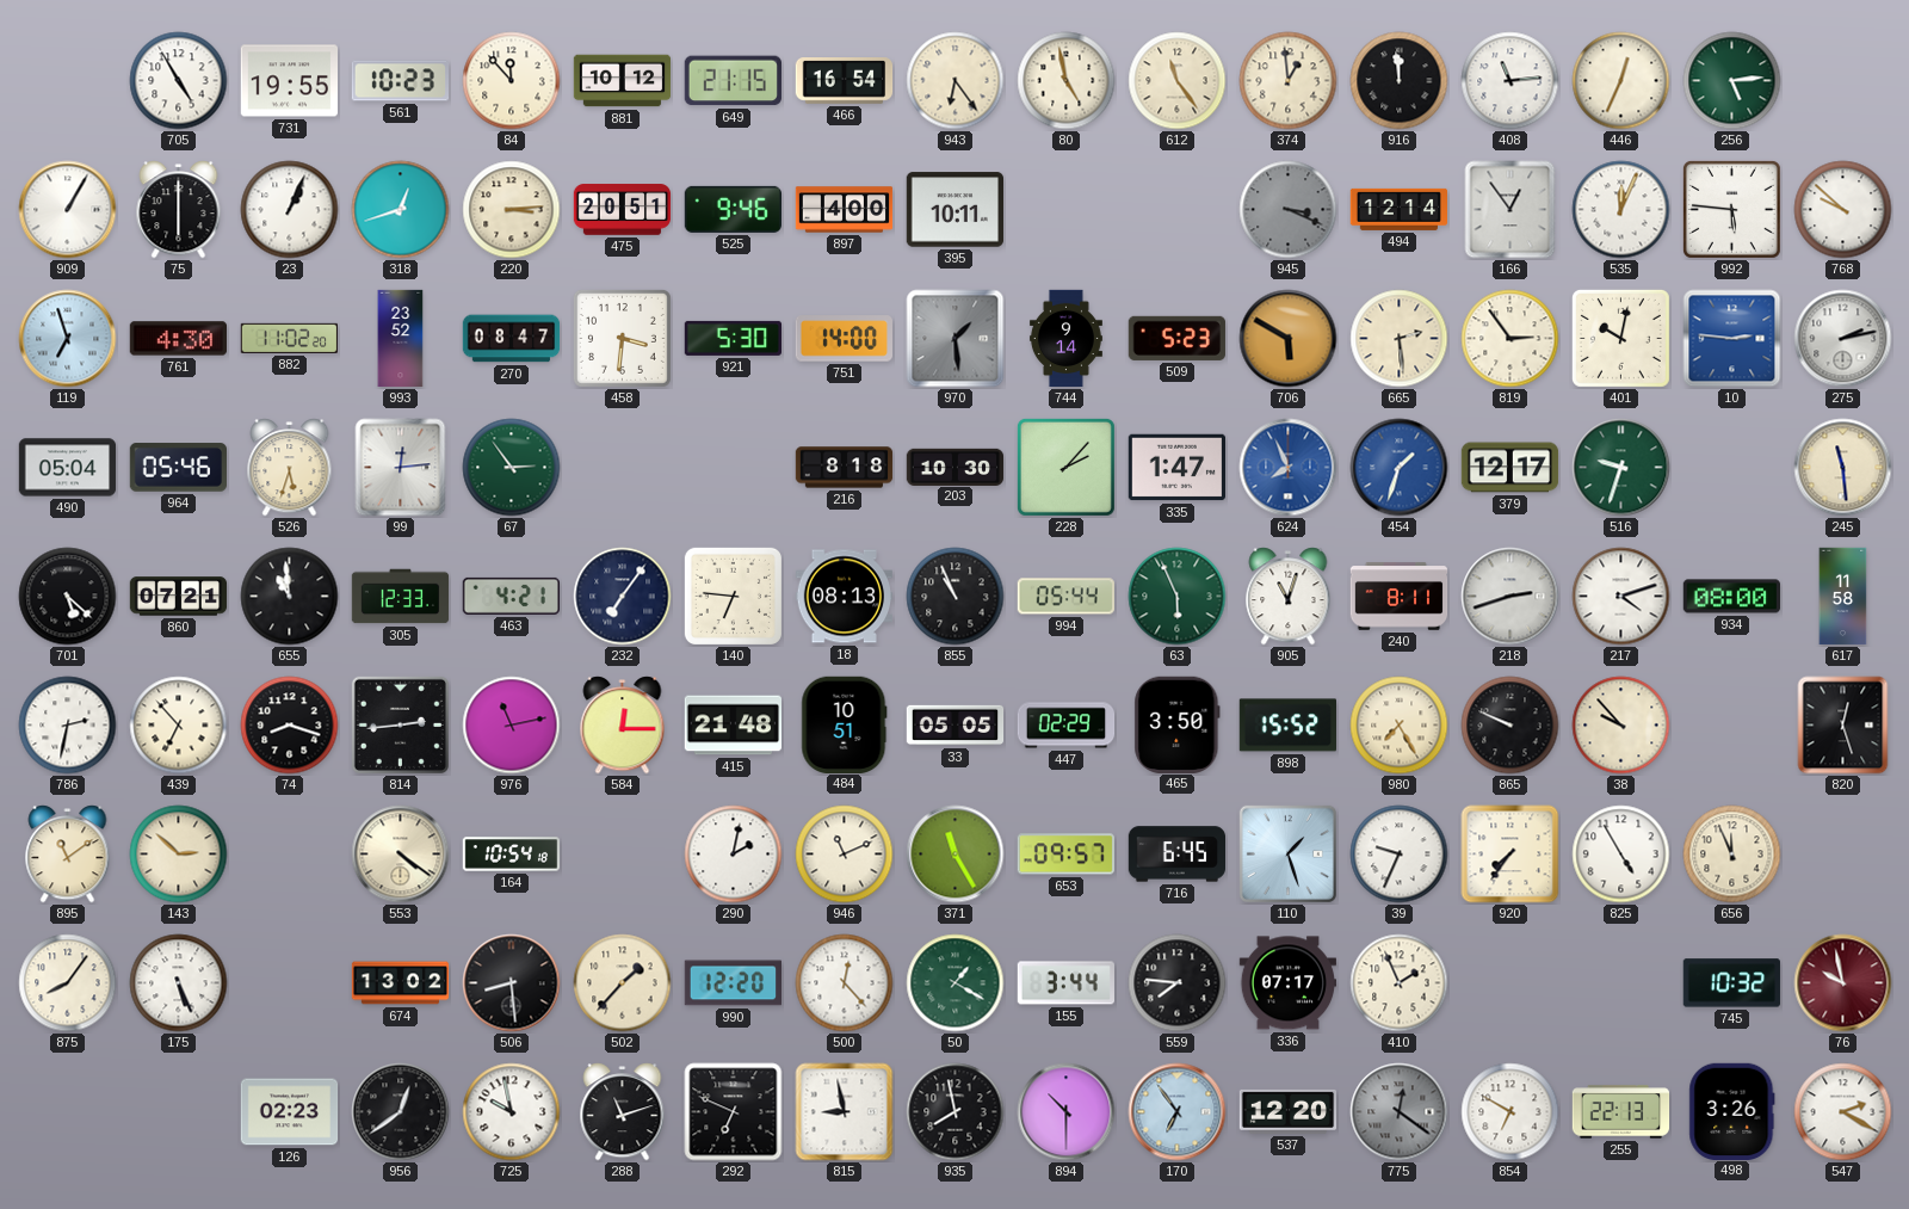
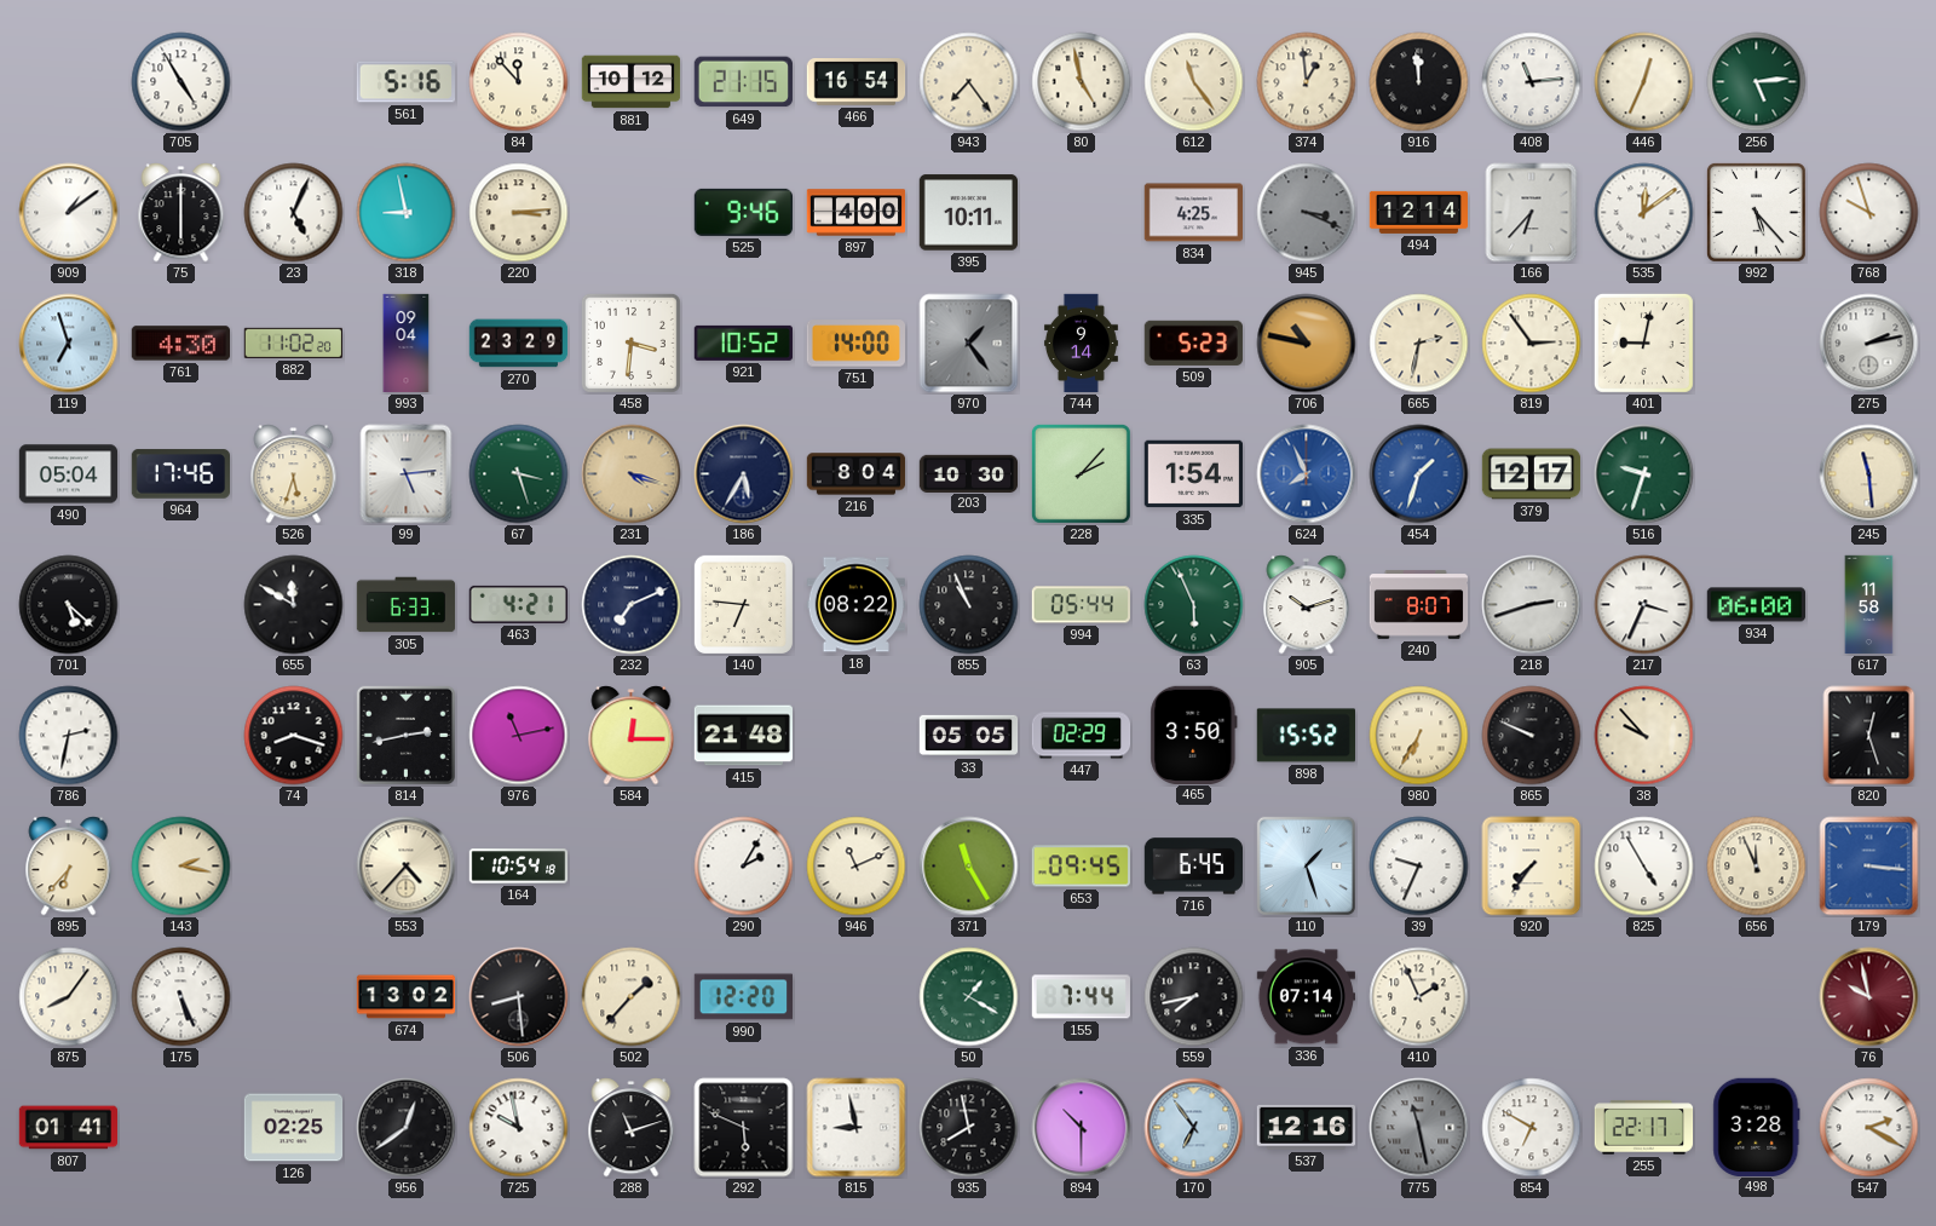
731: 19:55 -> none
561: 10:23 -> 5:16
943: 6:24 -> 7:24
909: 1:05 -> 1:09
23: 1:04 -> 5:04
318: 12:42 -> 8:58
475: 20:51 -> none
834: none -> 4:25
166: 12:54 -> 6:37
535: 12:04 -> 12:09
992: 5:46 -> 5:23
768: 9:52 -> 9:57
993: 23:52 -> 09:04
270: 08:47 -> 23:29
921: 5:30 -> 10:52
970: 1:29 -> 1:24
706: 5:50 -> 10:47
665: 2:29 -> 2:32
401: 10:02 -> 9:02
10: 2:46 -> none
964: 05:46 -> 17:46
99: 12:14 -> 5:14
67: 2:54 -> 3:27
231: none -> 4:18
186: none -> 5:35
216: 8:18 -> 8:04
335: 1:47 -> 1:54
860: 07:21 -> none
655: 10:59 -> 11:50
305: 12:33 -> 6:33
232: 7:06 -> 7:11
18: 08:13 -> 08:22
905: 11:03 -> 10:12
240: 8:11 -> 8:07
217: 4:12 -> 3:34
934: 08:00 -> 06:00
439: 6:53 -> none
814: 2:44 -> 2:43
484: 10:51 -> none
980: 7:25 -> 6:35
895: 11:09 -> 6:37
143: 2:52 -> 2:17
553: 4:21 -> 4:37
290: 2:02 -> 2:05
653: 09:57 -> 09:45
179: none -> 3:16
500: 12:23 -> none
155: 3:44 -> 7:44
559: 7:46 -> 7:43
336: 07:17 -> 07:14
745: 10:32 -> none
807: none -> 01:41
126: 02:23 -> 02:25
292: 6:49 -> 5:49
537: 12:20 -> 12:16
775: 12:21 -> 11:28
255: 22:13 -> 22:17
498: 3:26 -> 3:28
